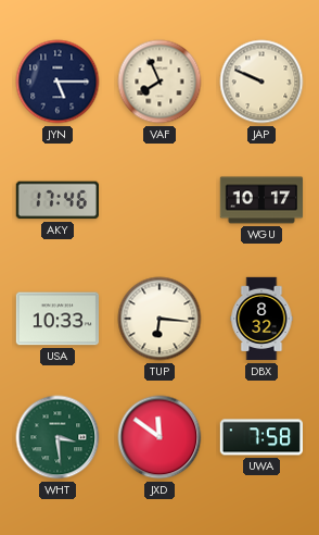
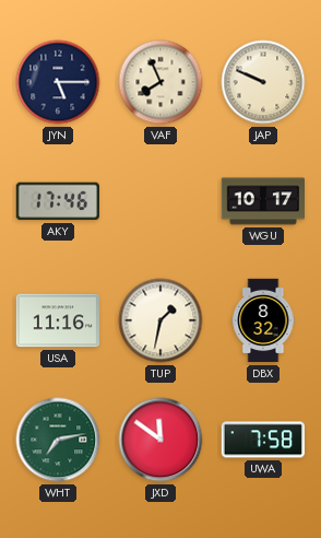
USA: 10:33 -> 11:16
TUP: 6:16 -> 1:32
WHT: 3:29 -> 7:13
